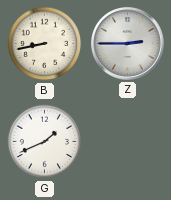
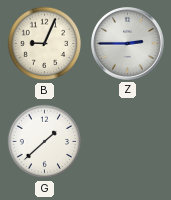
B: 8:43 -> 9:04
G: 1:41 -> 1:38
